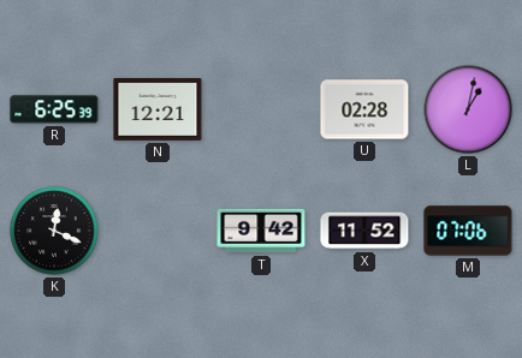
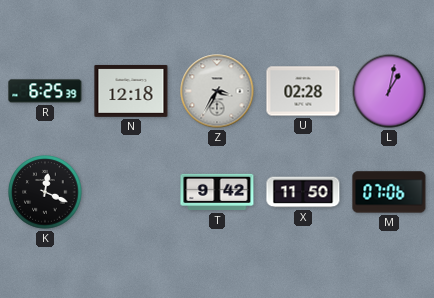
N: 12:21 -> 12:18
Z: none -> 3:35
X: 11:52 -> 11:50
